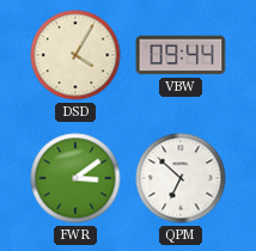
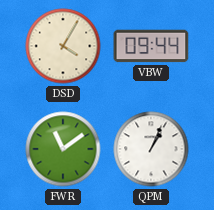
FWR: 3:09 -> 11:09
QPM: 6:52 -> 1:04
